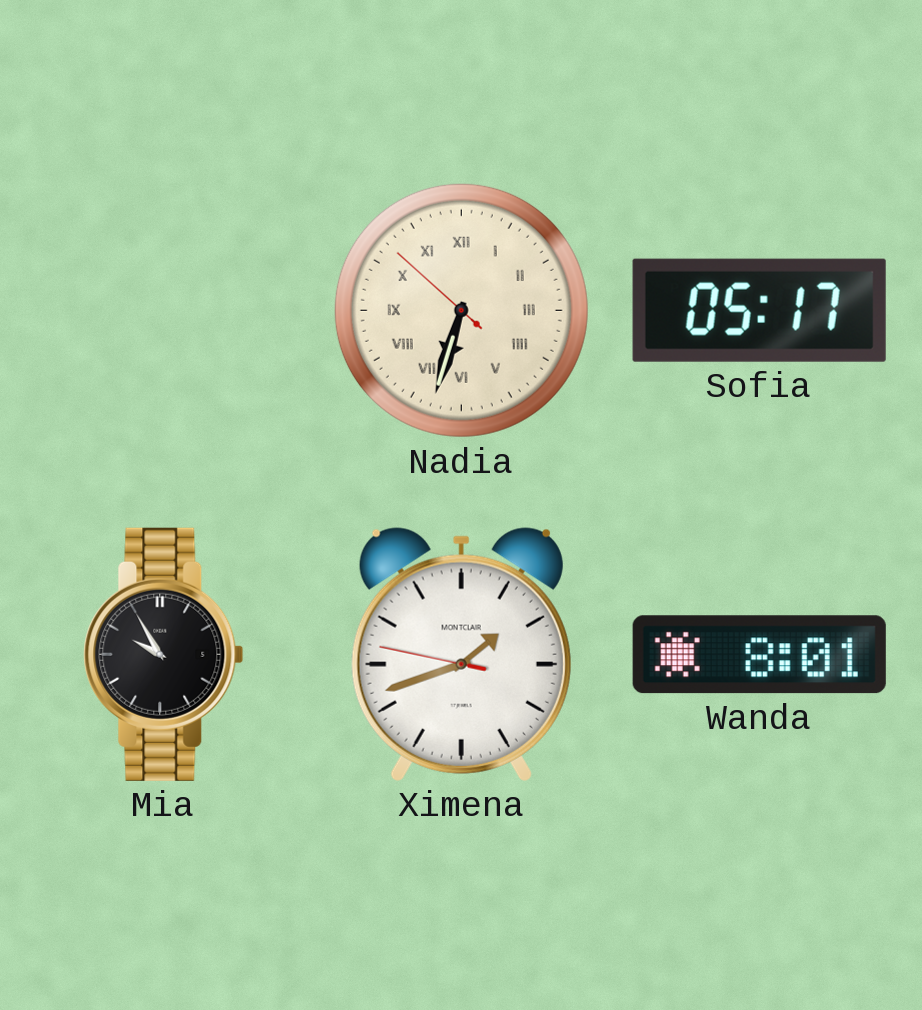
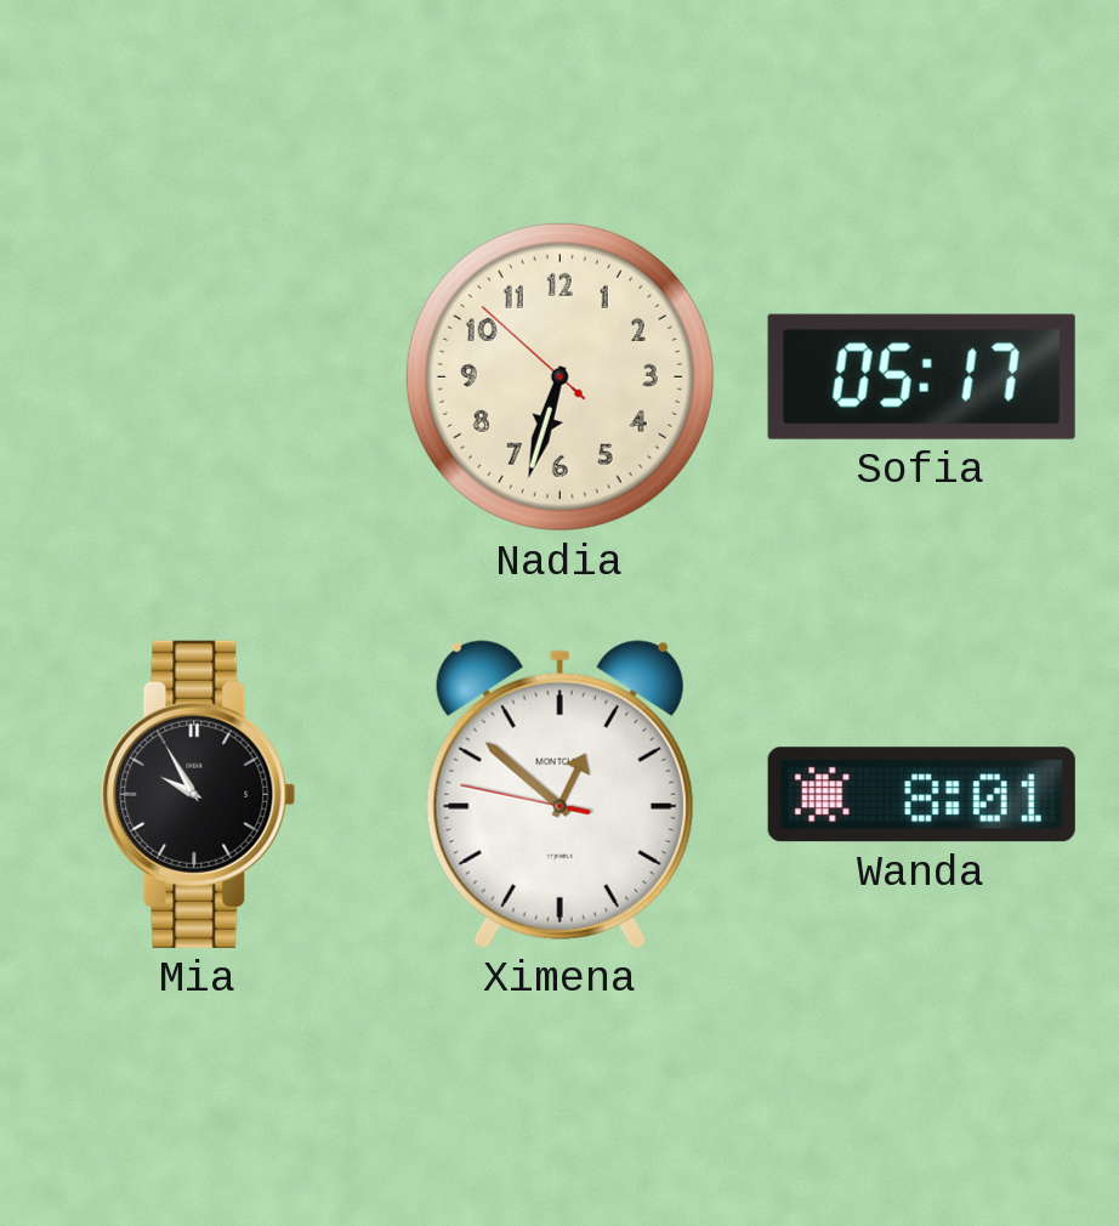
Nadia numerals: Roman -> Arabic
Ximena: 1:41 -> 12:51
